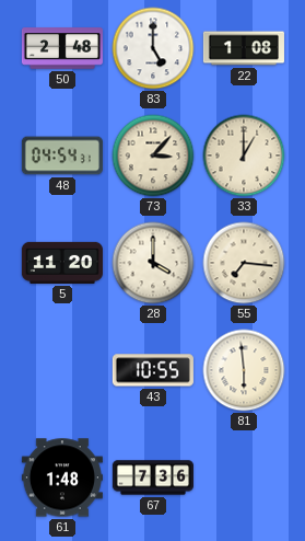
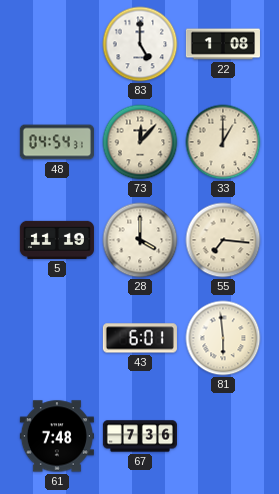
50: 2:48 -> none
73: 3:07 -> 12:07
5: 11:20 -> 11:19
43: 10:55 -> 6:01
61: 1:48 -> 7:48
